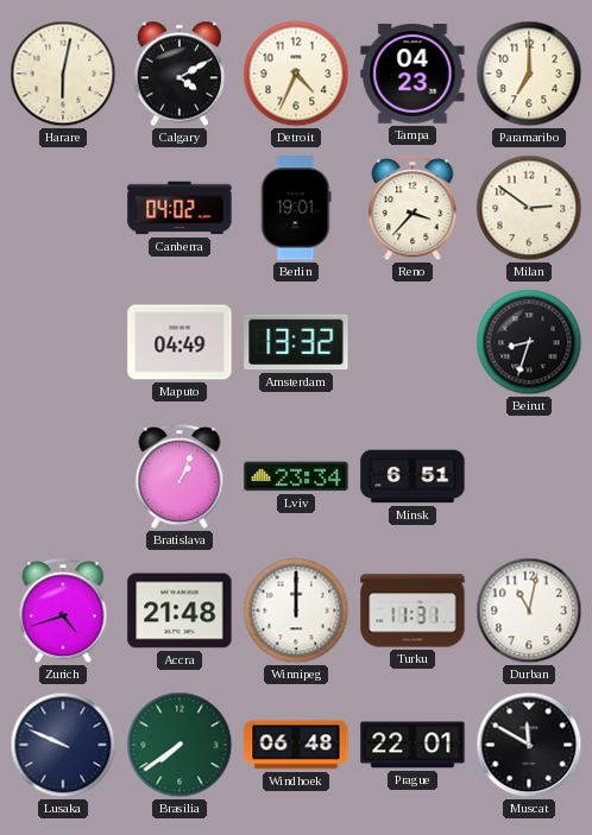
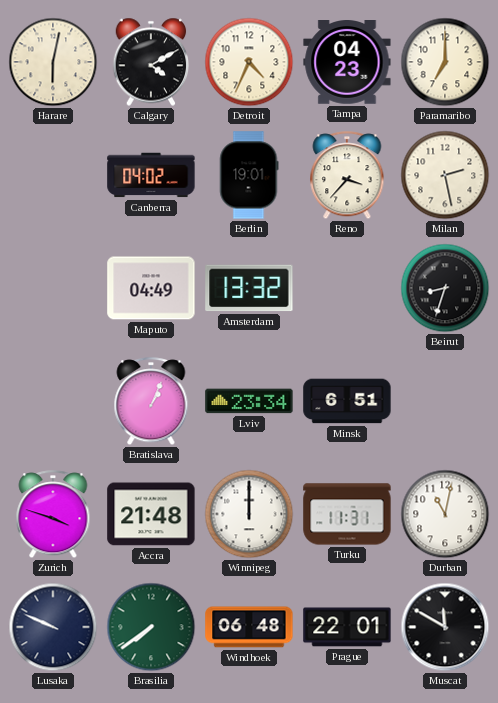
Milan: 2:51 -> 2:28
Zurich: 4:42 -> 3:48
